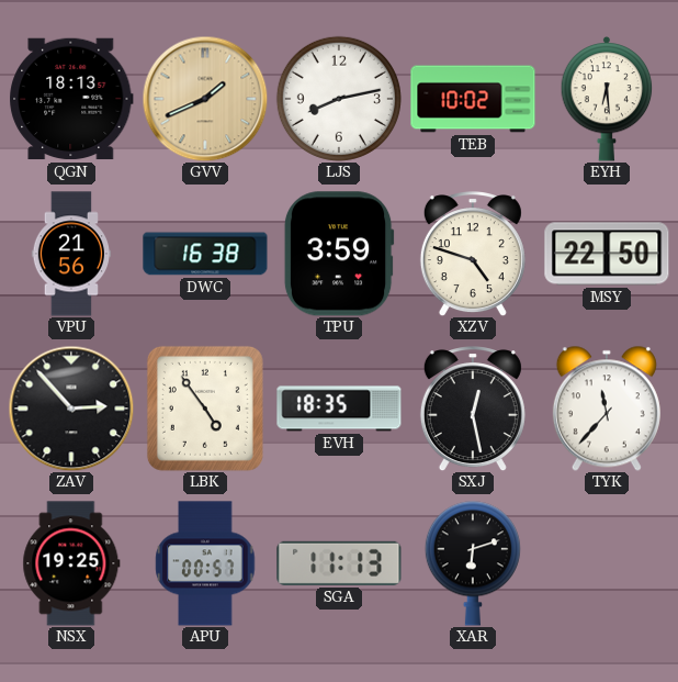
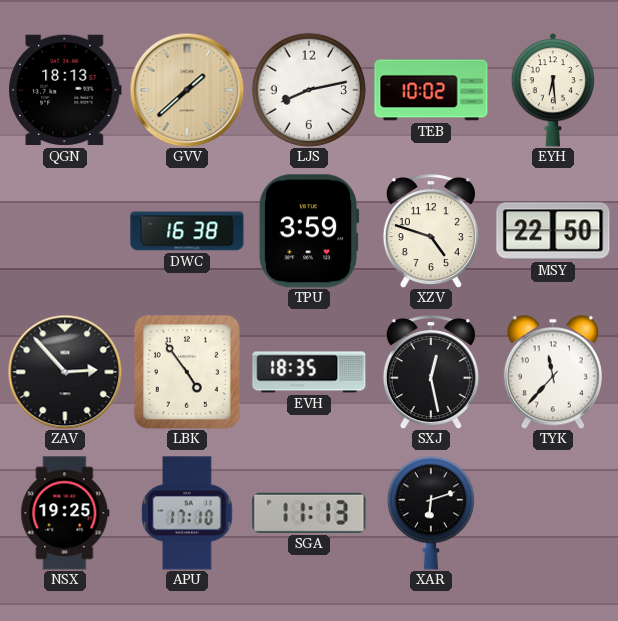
GVV: 1:41 -> 1:38
VPU: 21:56 -> none
APU: 00:57 -> 17:10
